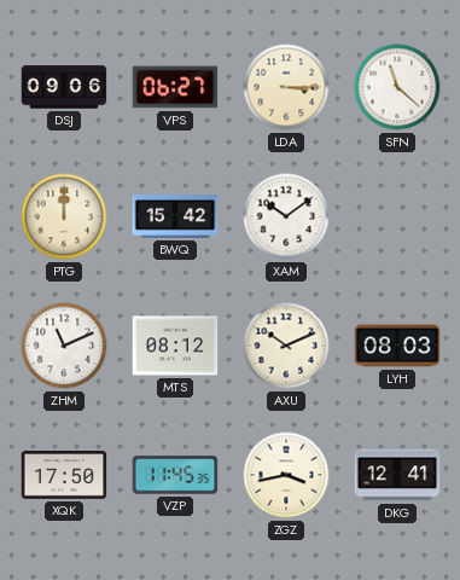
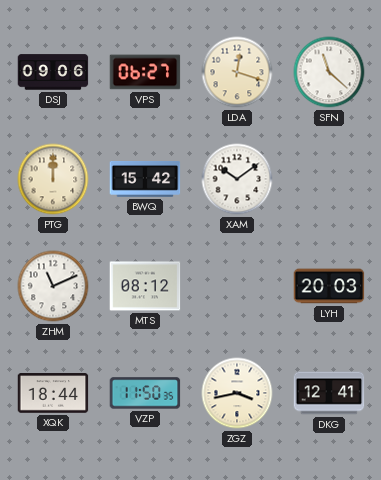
LDA: 3:15 -> 12:18
AXU: 10:11 -> none
LYH: 08:03 -> 20:03
XQK: 17:50 -> 18:44
VZP: 11:45 -> 11:50
